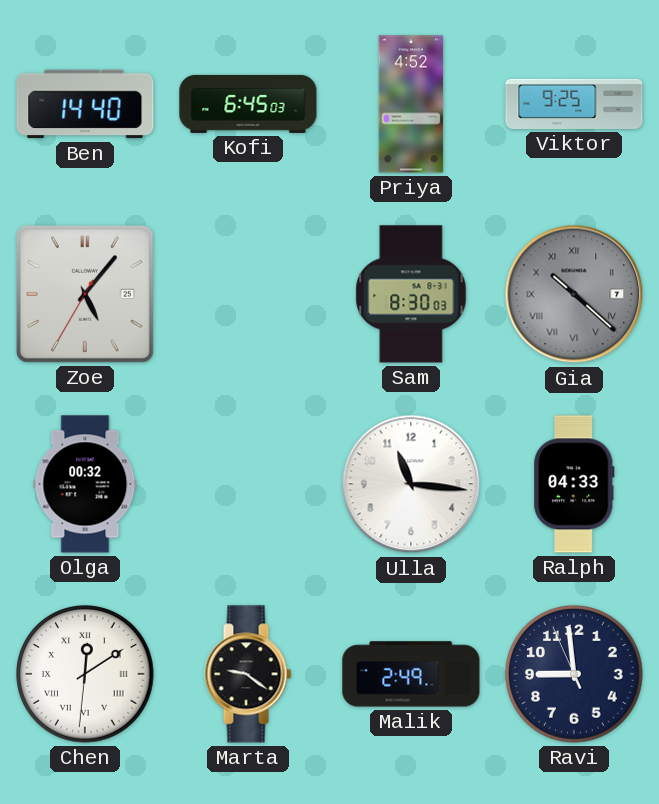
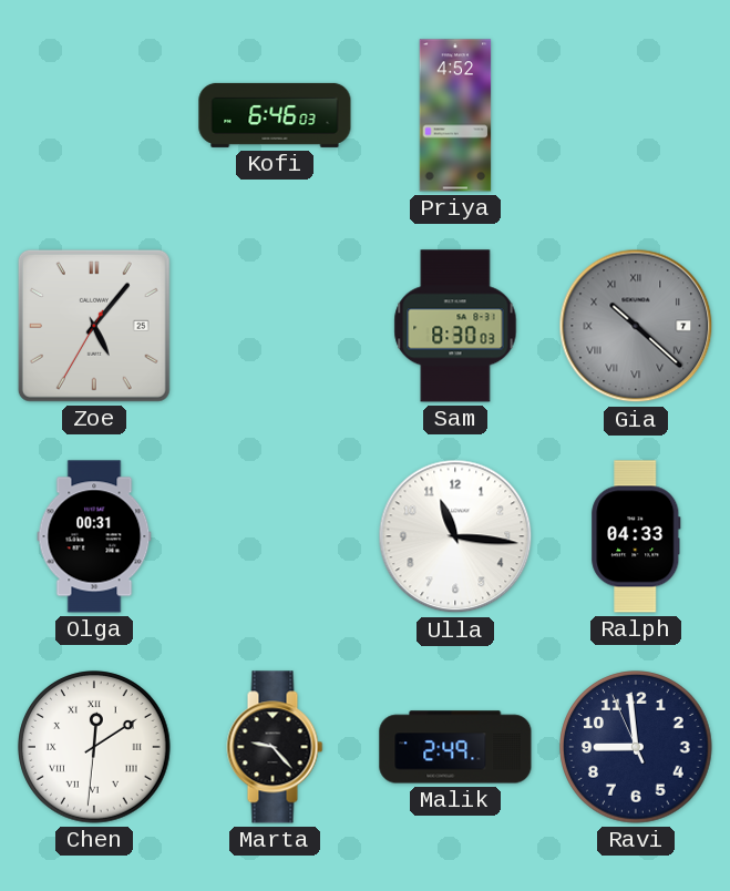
Ben: 14:40 -> none
Kofi: 6:45 -> 6:46
Viktor: 9:25 -> none
Olga: 00:32 -> 00:31
Marta: 9:21 -> 9:23
